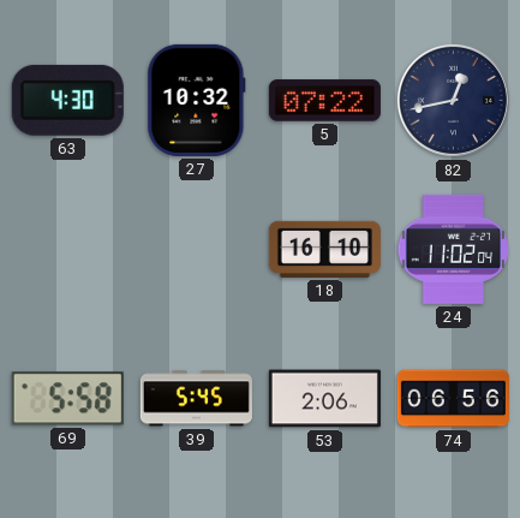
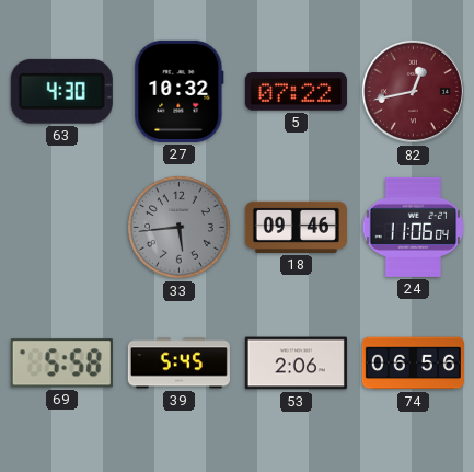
82 dial: navy -> burgundy
33: none -> 5:44
18: 16:10 -> 09:46
24: 11:02 -> 11:06
